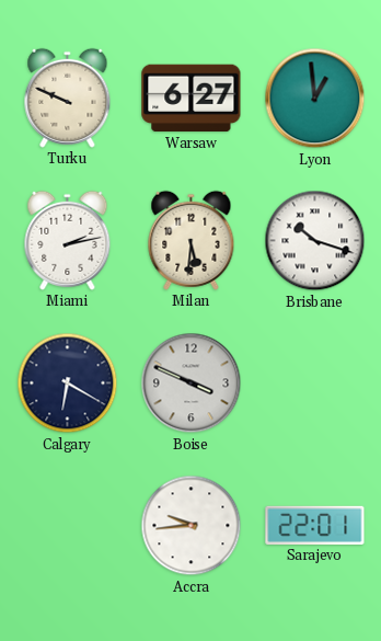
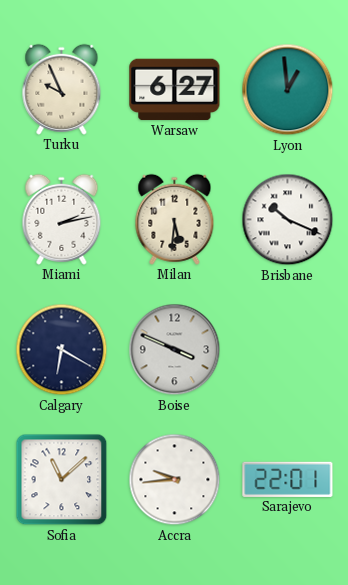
Turku: 9:49 -> 9:56
Brisbane: 10:18 -> 10:19
Sofia: none -> 11:08
